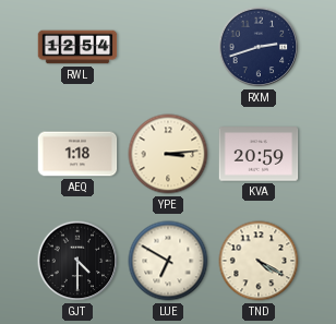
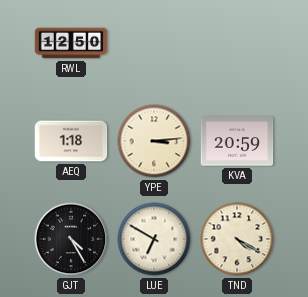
RWL: 12:54 -> 12:50
RXM: 2:42 -> none
GJT: 4:30 -> 4:25
